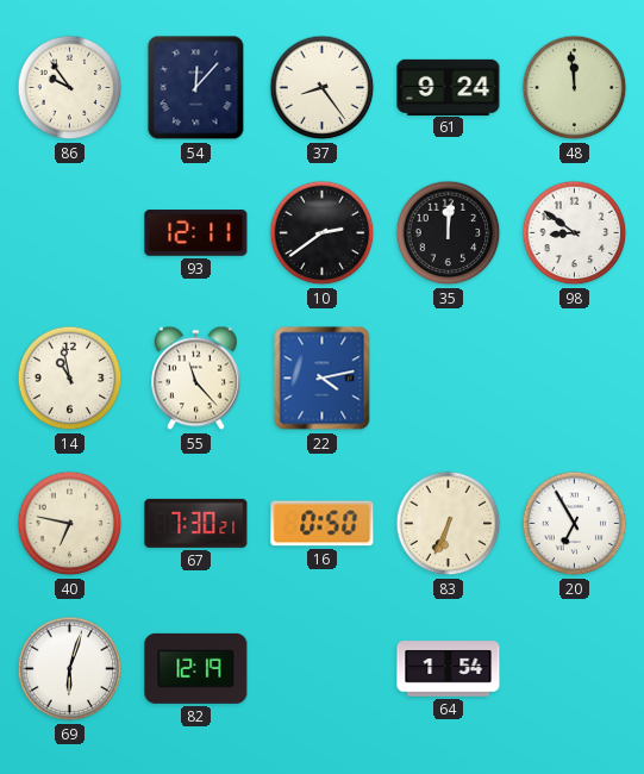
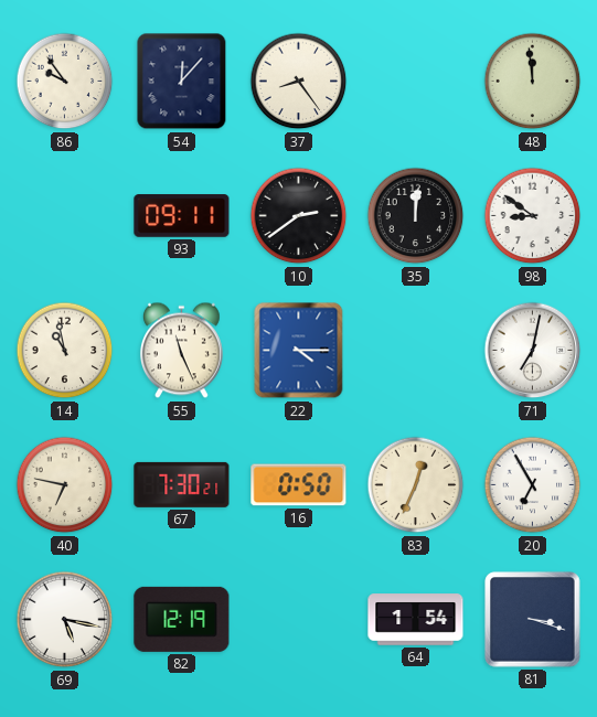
61: 9:24 -> none
93: 12:11 -> 09:11
55: 11:23 -> 11:26
22: 4:13 -> 4:15
71: none -> 7:02
83: 6:34 -> 12:34
69: 6:03 -> 5:17
81: none -> 3:18
